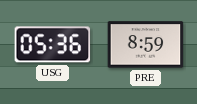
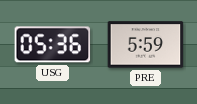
PRE: 8:59 -> 5:59
